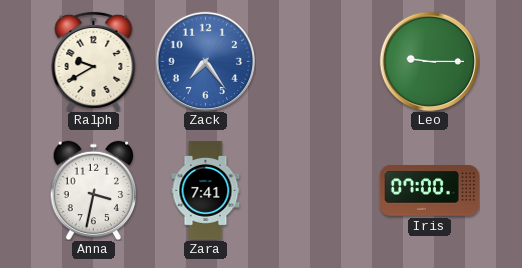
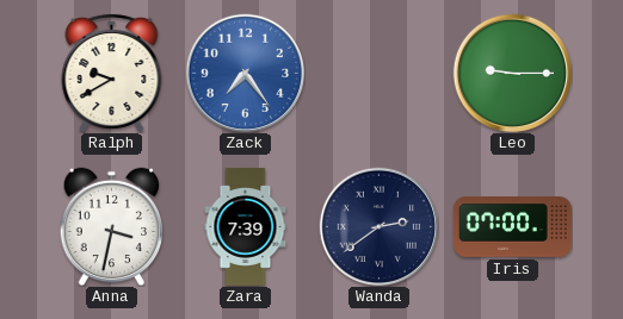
Zara: 7:41 -> 7:39
Wanda: none -> 2:39
